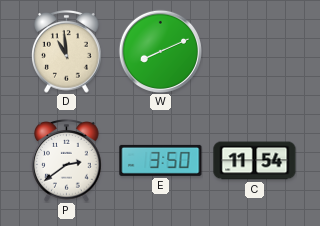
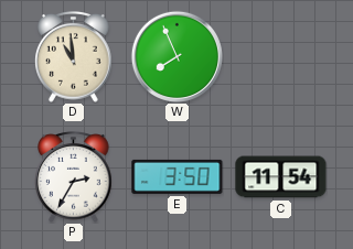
W: 8:11 -> 7:56
P: 2:39 -> 2:35
